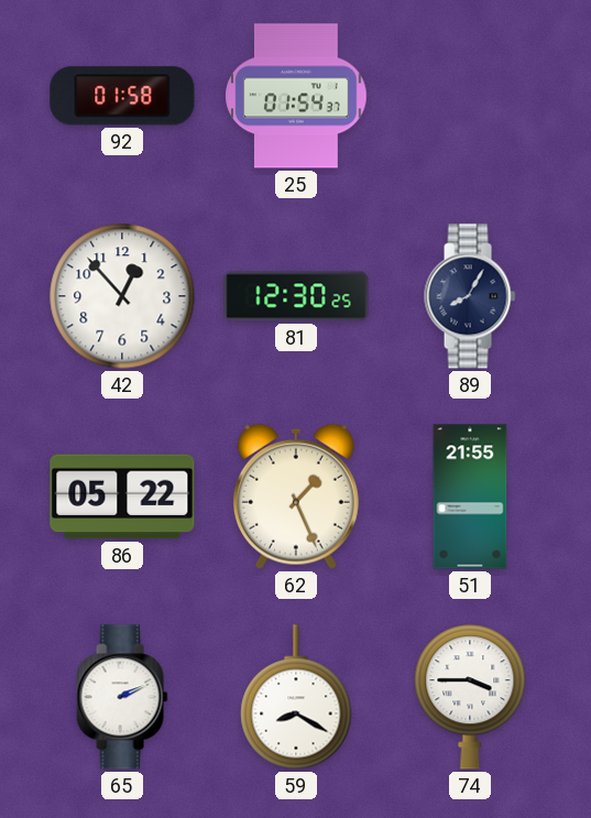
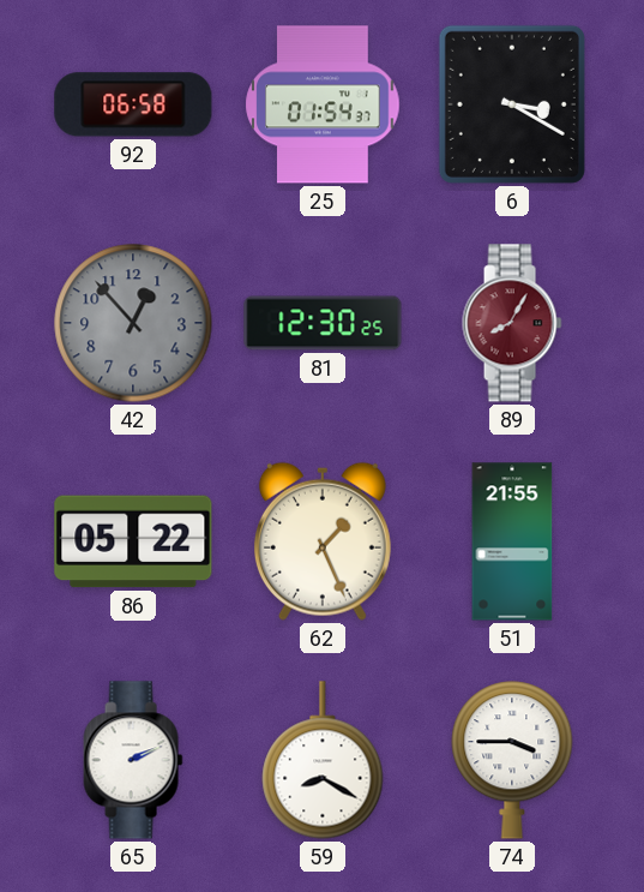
92: 01:58 -> 06:58
6: none -> 3:20
42 dial: white -> grey
89 dial: navy -> burgundy
